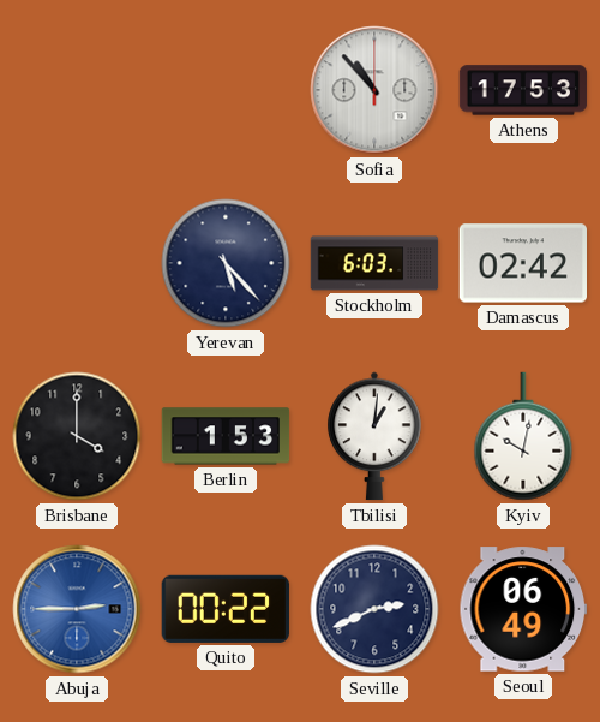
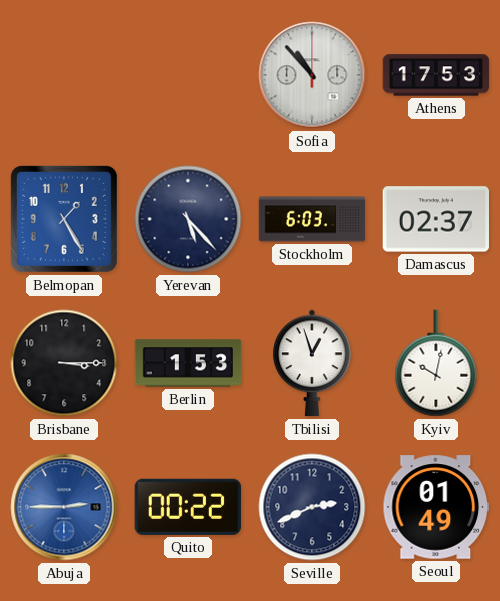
Belmopan: none -> 1:25
Damascus: 02:42 -> 02:37
Brisbane: 4:00 -> 3:15
Tbilisi: 1:01 -> 12:57
Seoul: 06:49 -> 01:49
